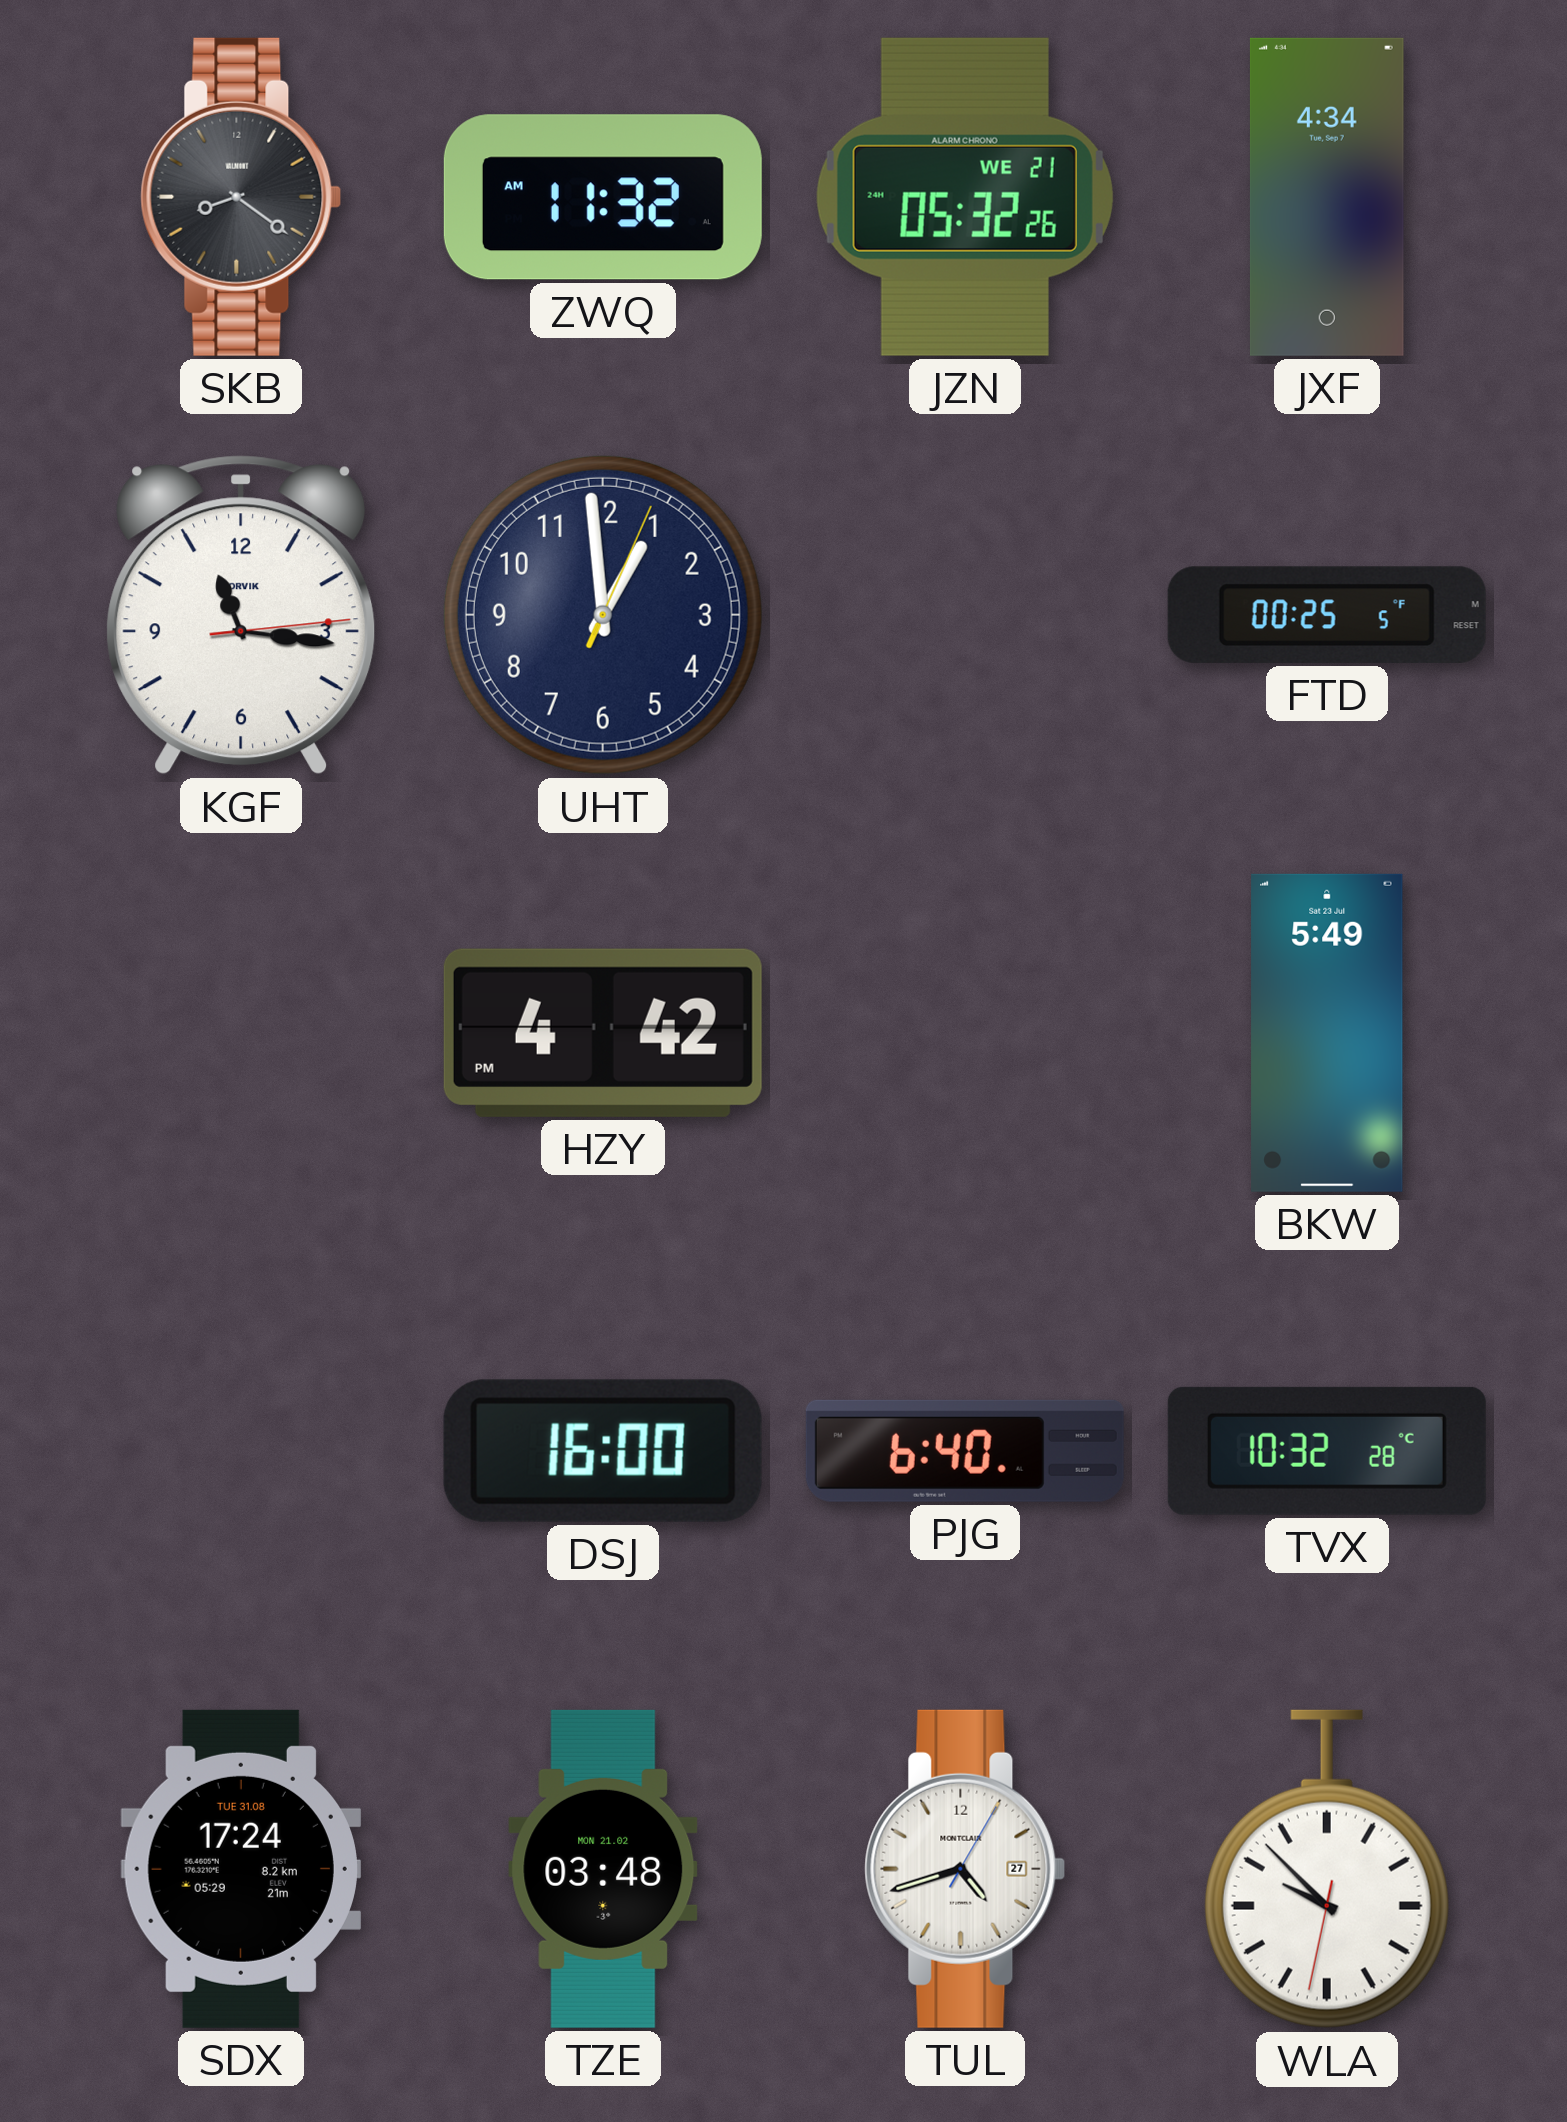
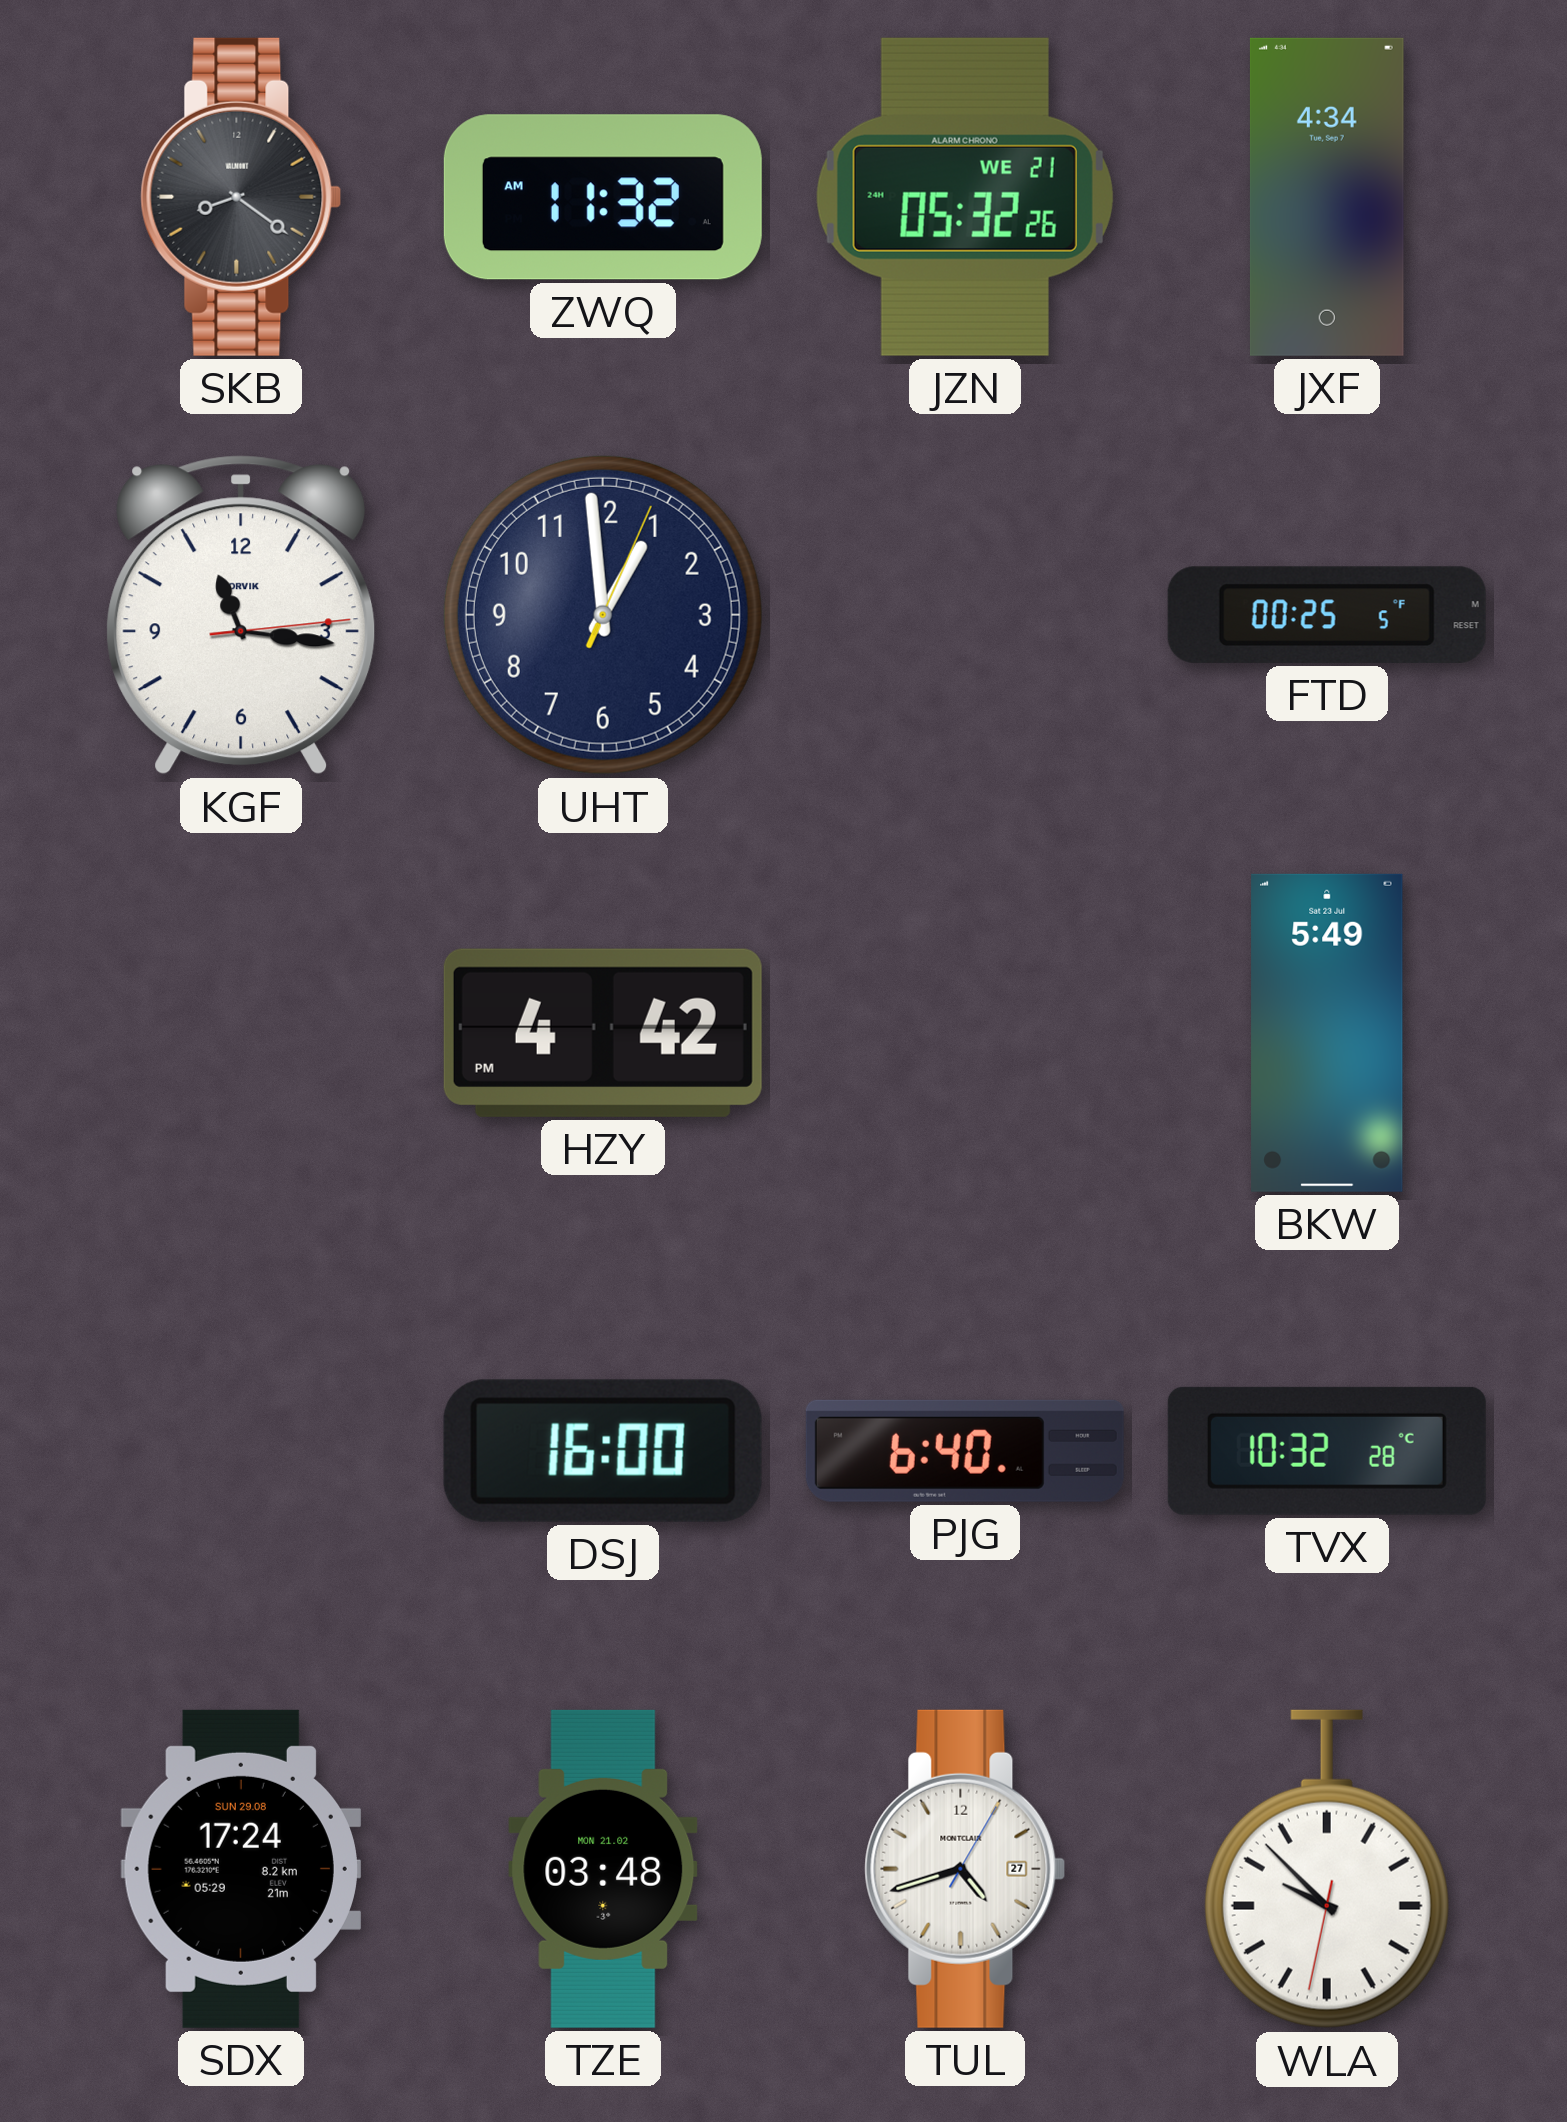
SDX date: TUE 31.08 -> SUN 29.08
